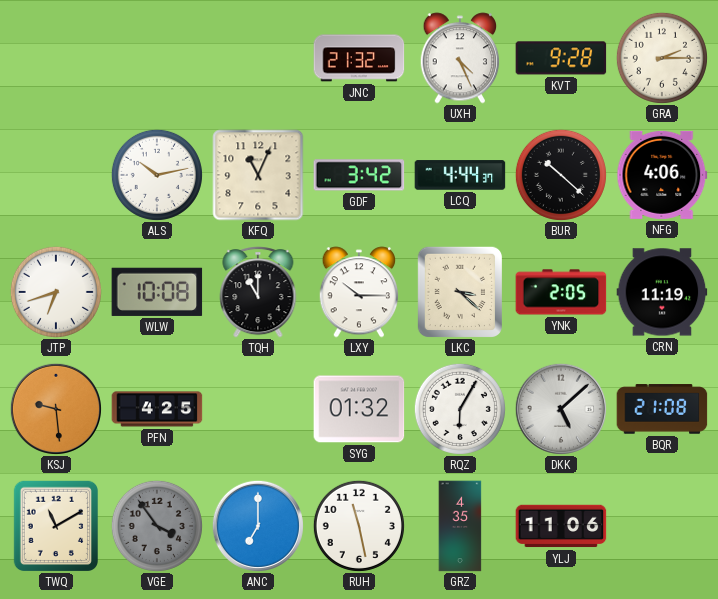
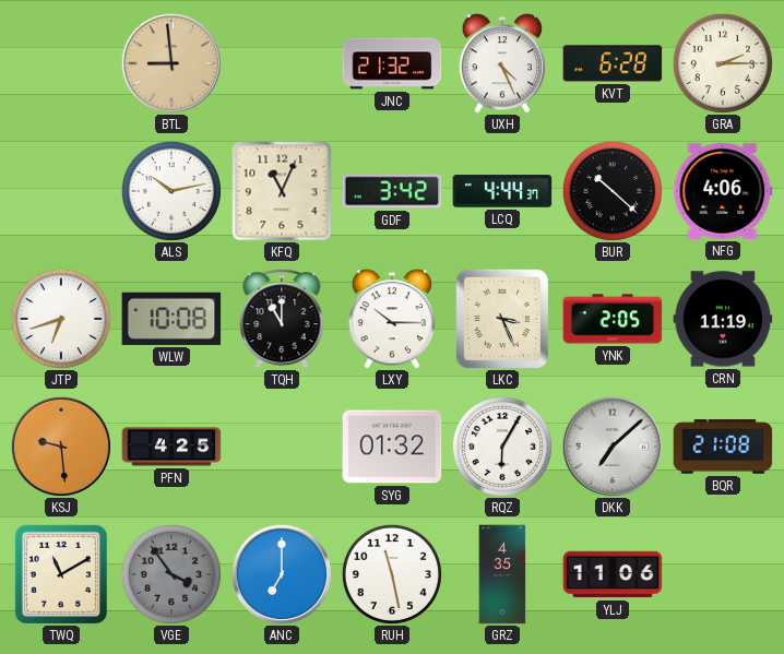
BTL: none -> 8:59
KVT: 9:28 -> 6:28
LKC: 3:22 -> 3:26
DKK: 5:08 -> 7:08
